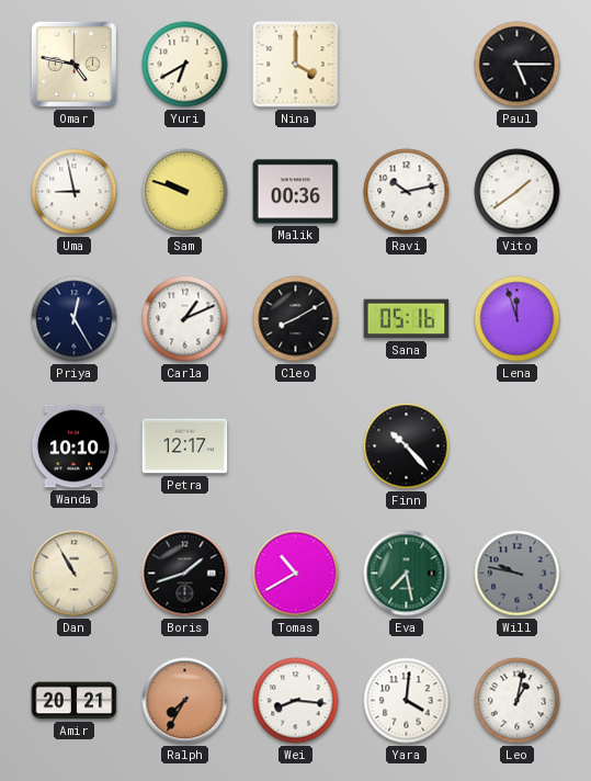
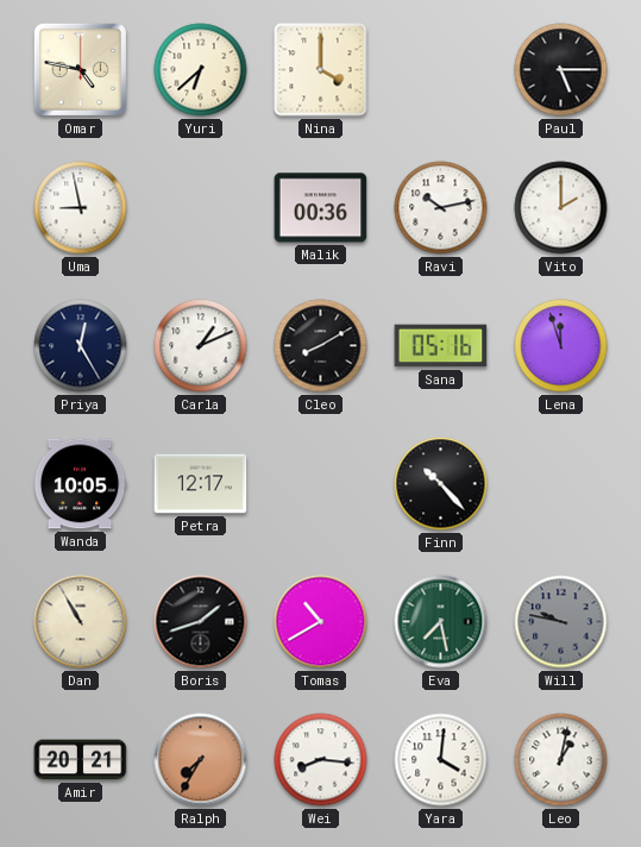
Yuri: 6:40 -> 6:38
Sam: 9:48 -> none
Vito: 1:39 -> 2:00
Wanda: 10:10 -> 10:05
